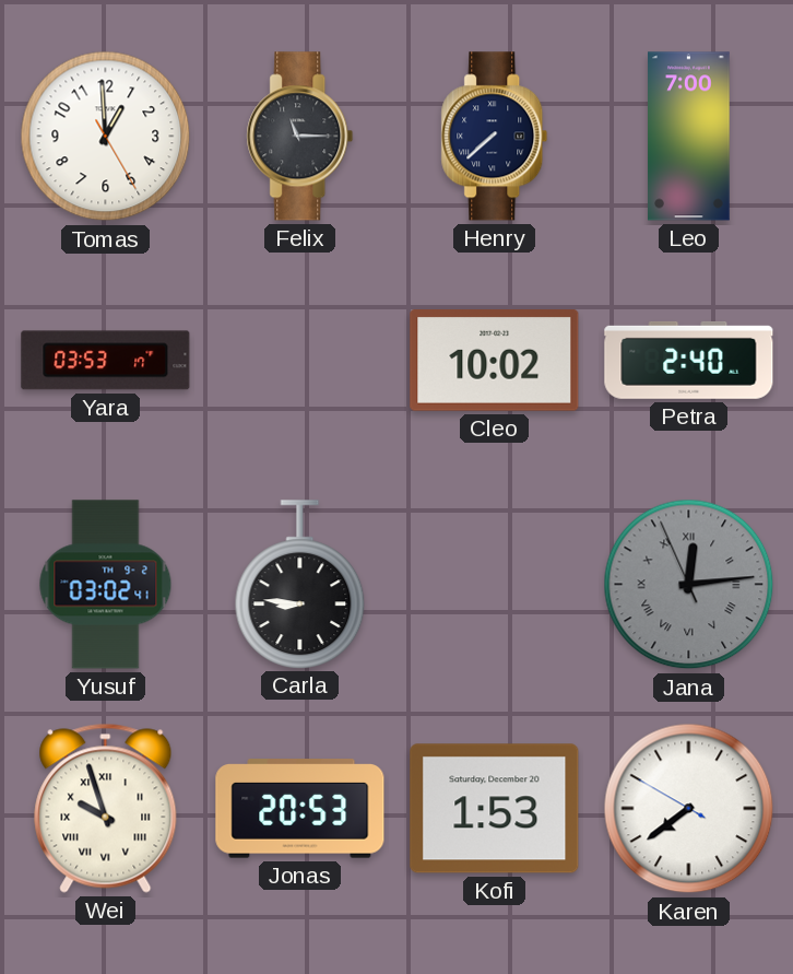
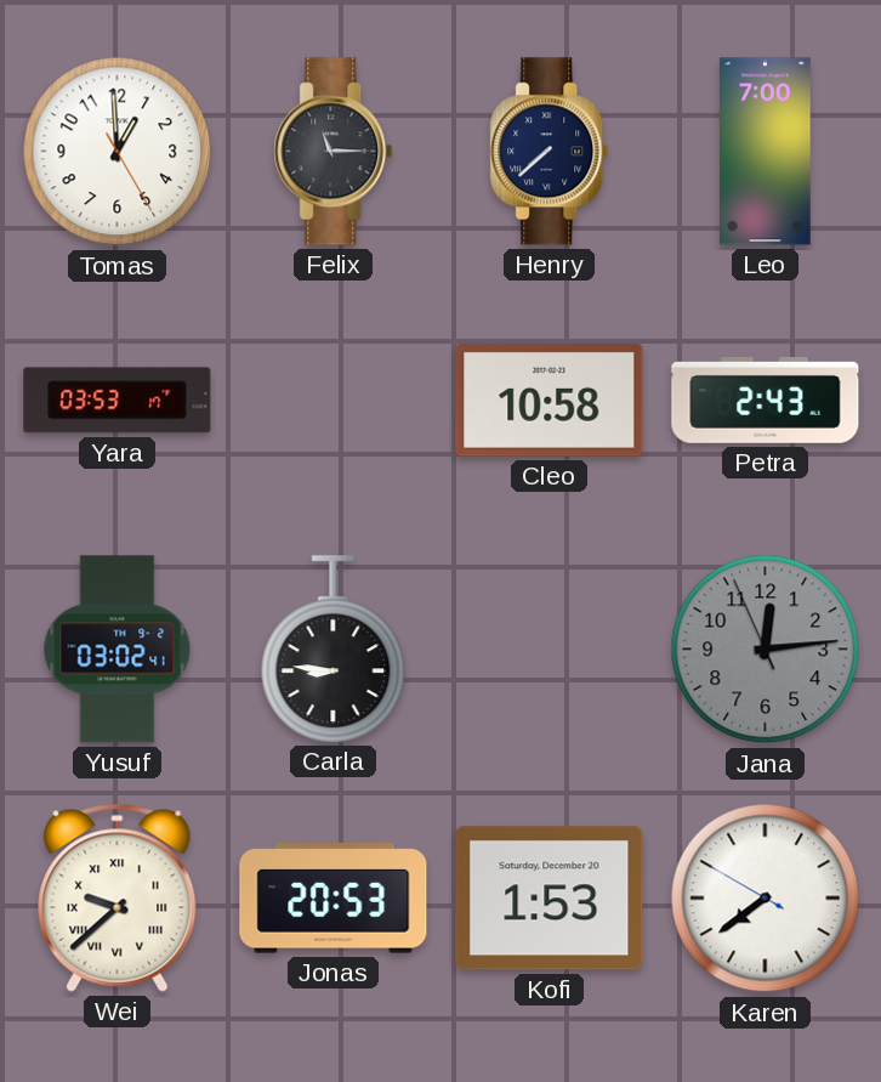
Cleo: 10:02 -> 10:58
Petra: 2:40 -> 2:43
Jana numerals: Roman -> Arabic
Wei: 9:57 -> 9:38
